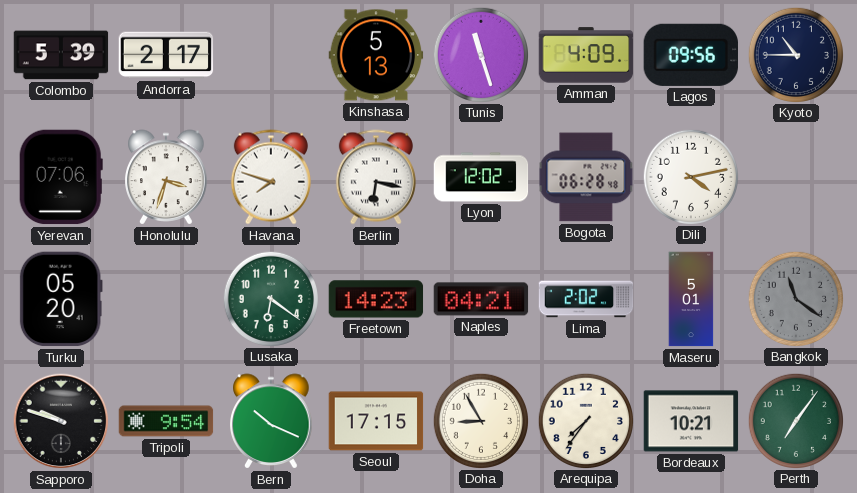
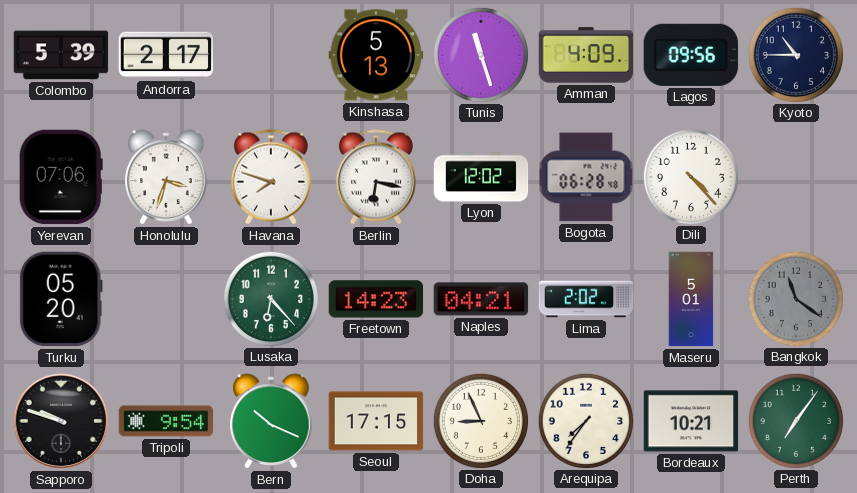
Dili: 4:13 -> 4:23
Lusaka: 6:21 -> 6:23
Doha: 8:55 -> 8:56
